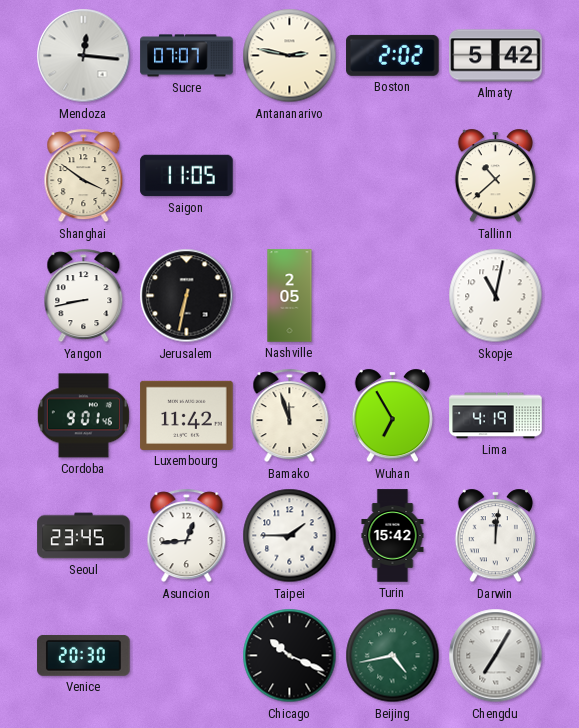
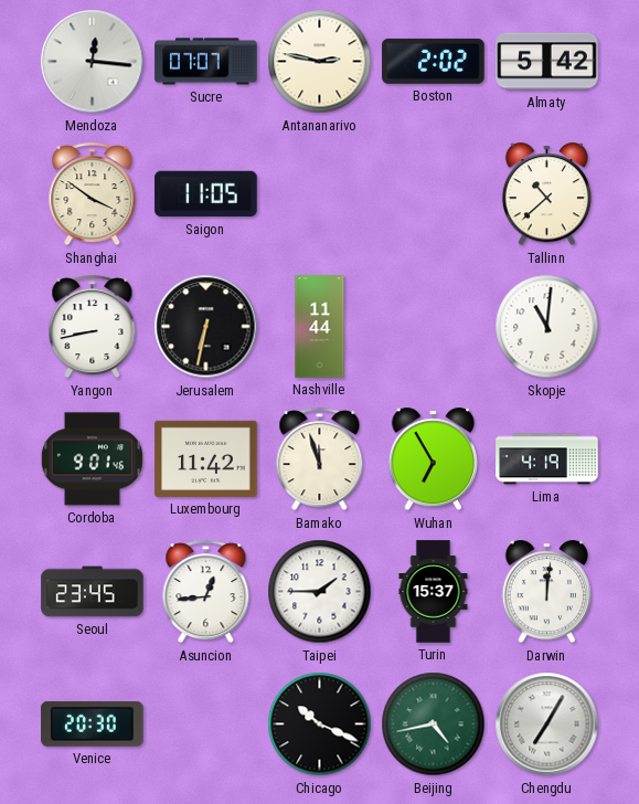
Nashville: 2:05 -> 11:44
Skopje: 11:02 -> 11:01
Turin: 15:42 -> 15:37
